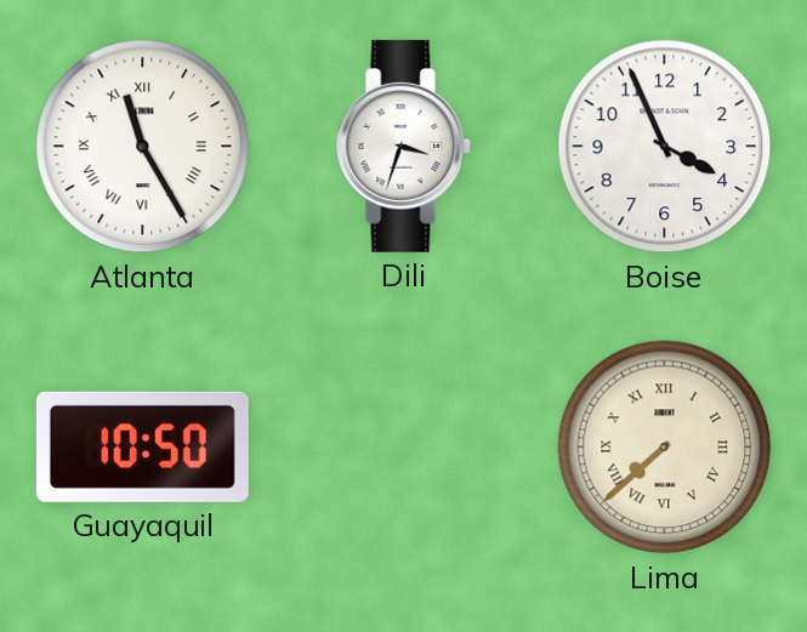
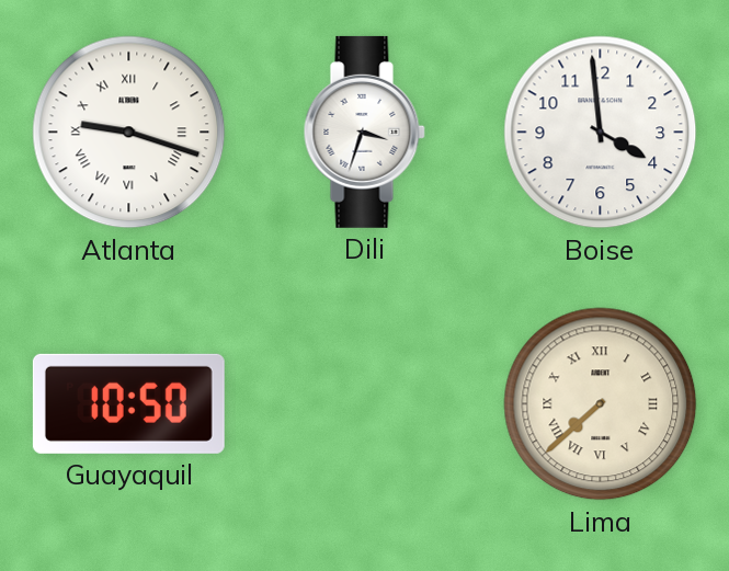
Atlanta: 11:25 -> 9:18
Boise: 3:56 -> 3:59
